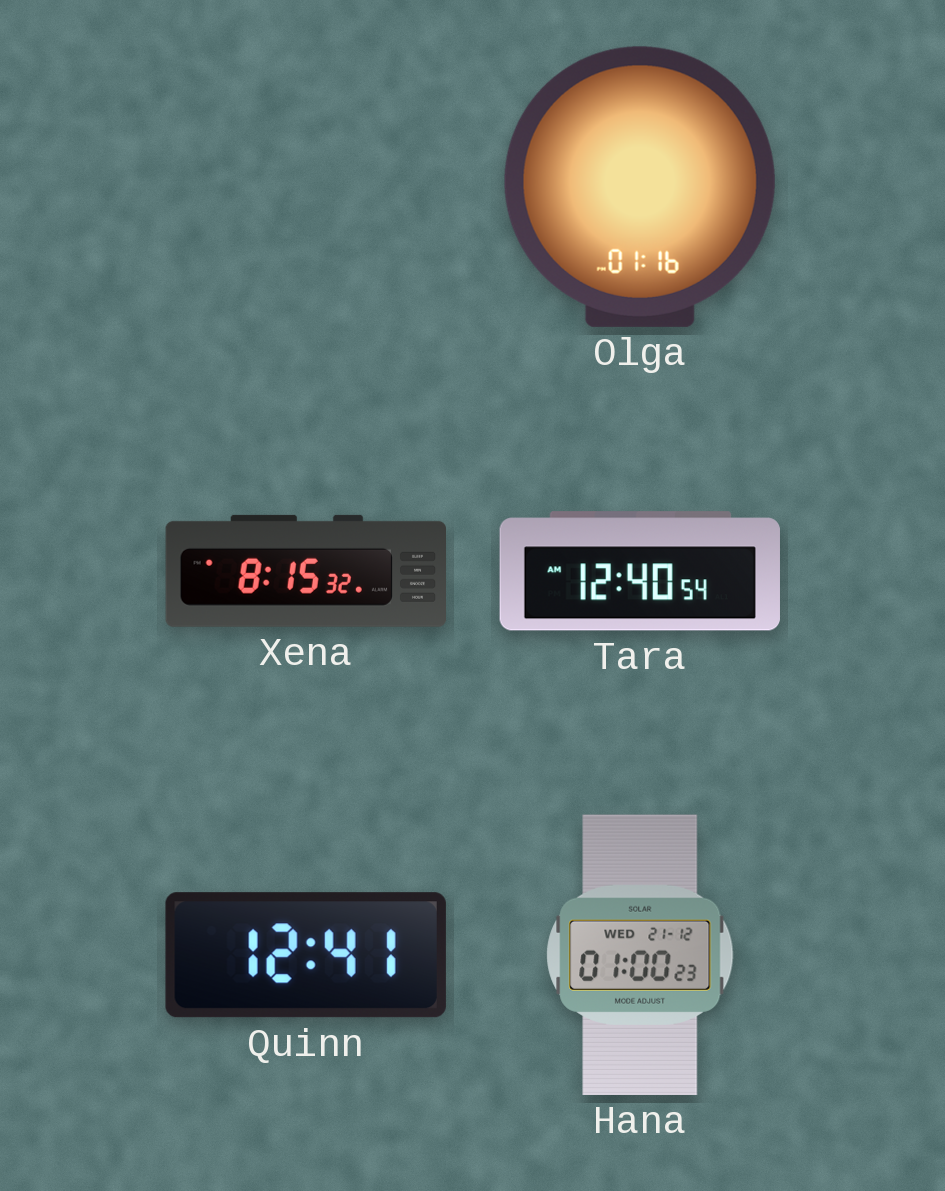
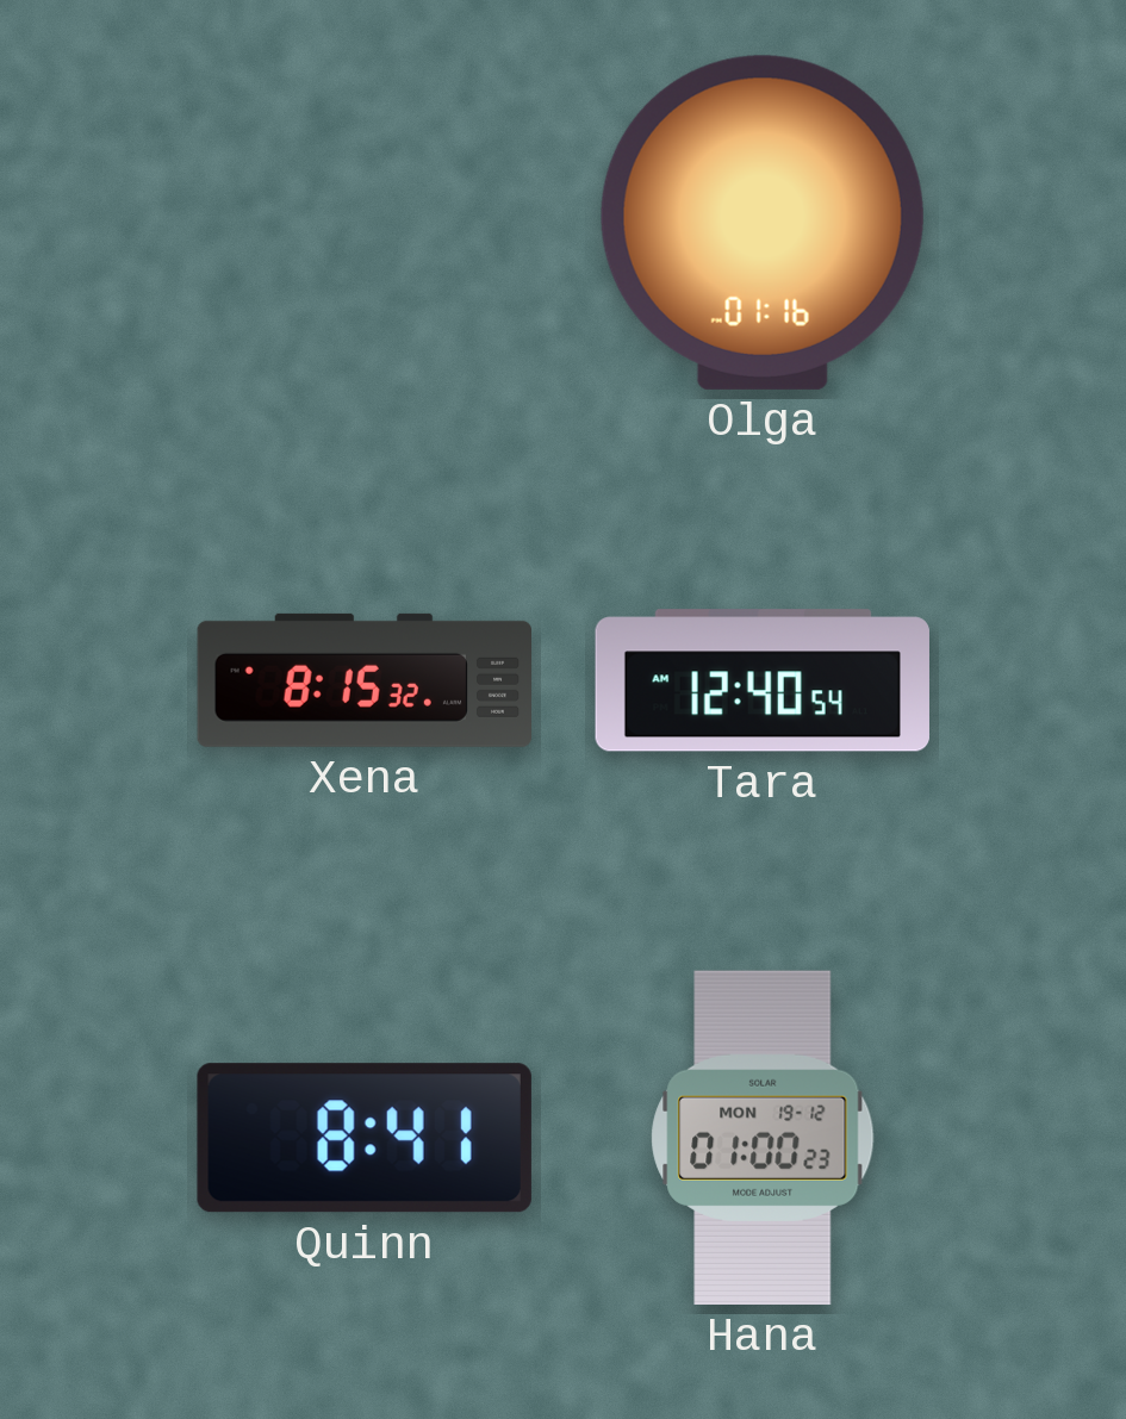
Quinn: 12:41 -> 8:41
Hana date: WED 21-12 -> MON 19-12
